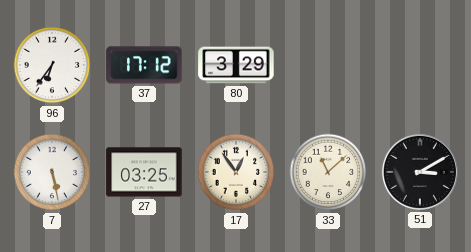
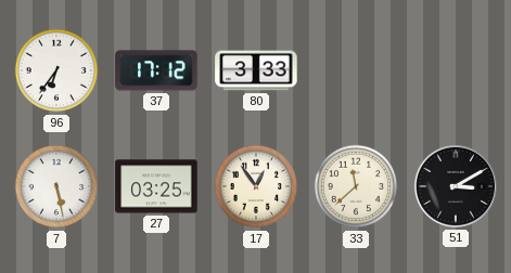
80: 3:29 -> 3:33
33: 11:08 -> 11:38
